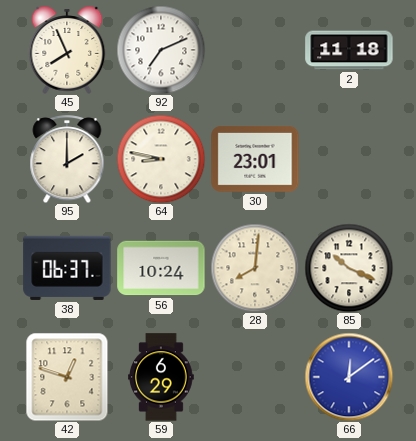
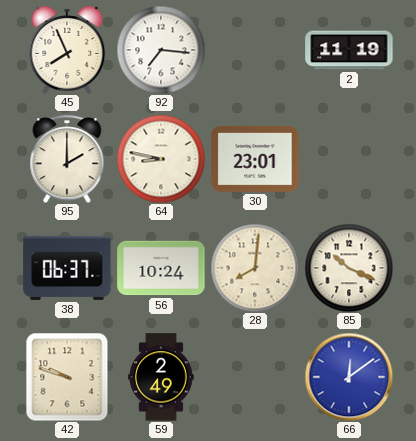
92: 7:11 -> 7:16
2: 11:18 -> 11:19
42: 12:48 -> 9:48
59: 6:29 -> 2:49
